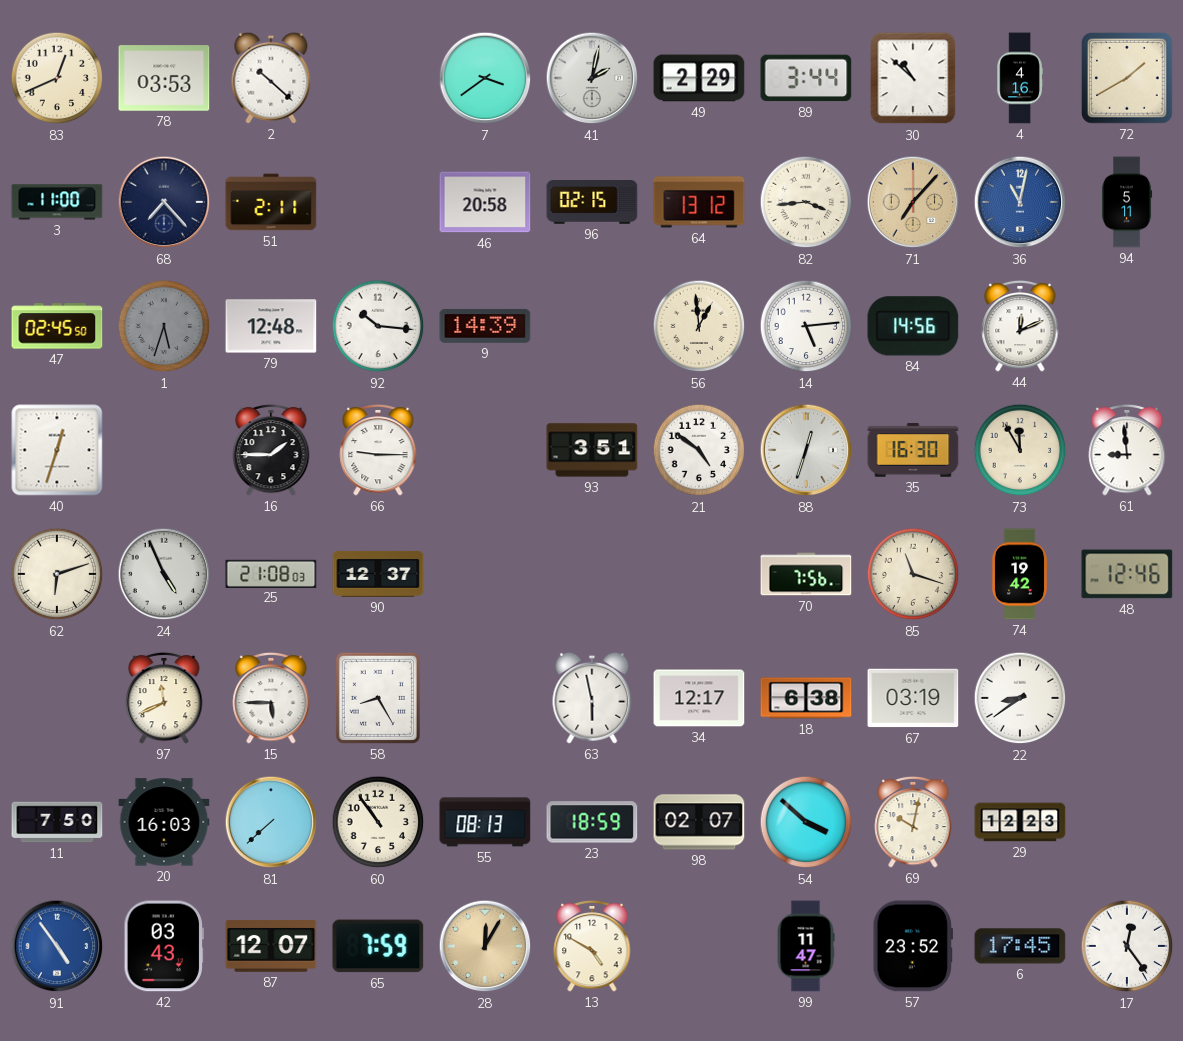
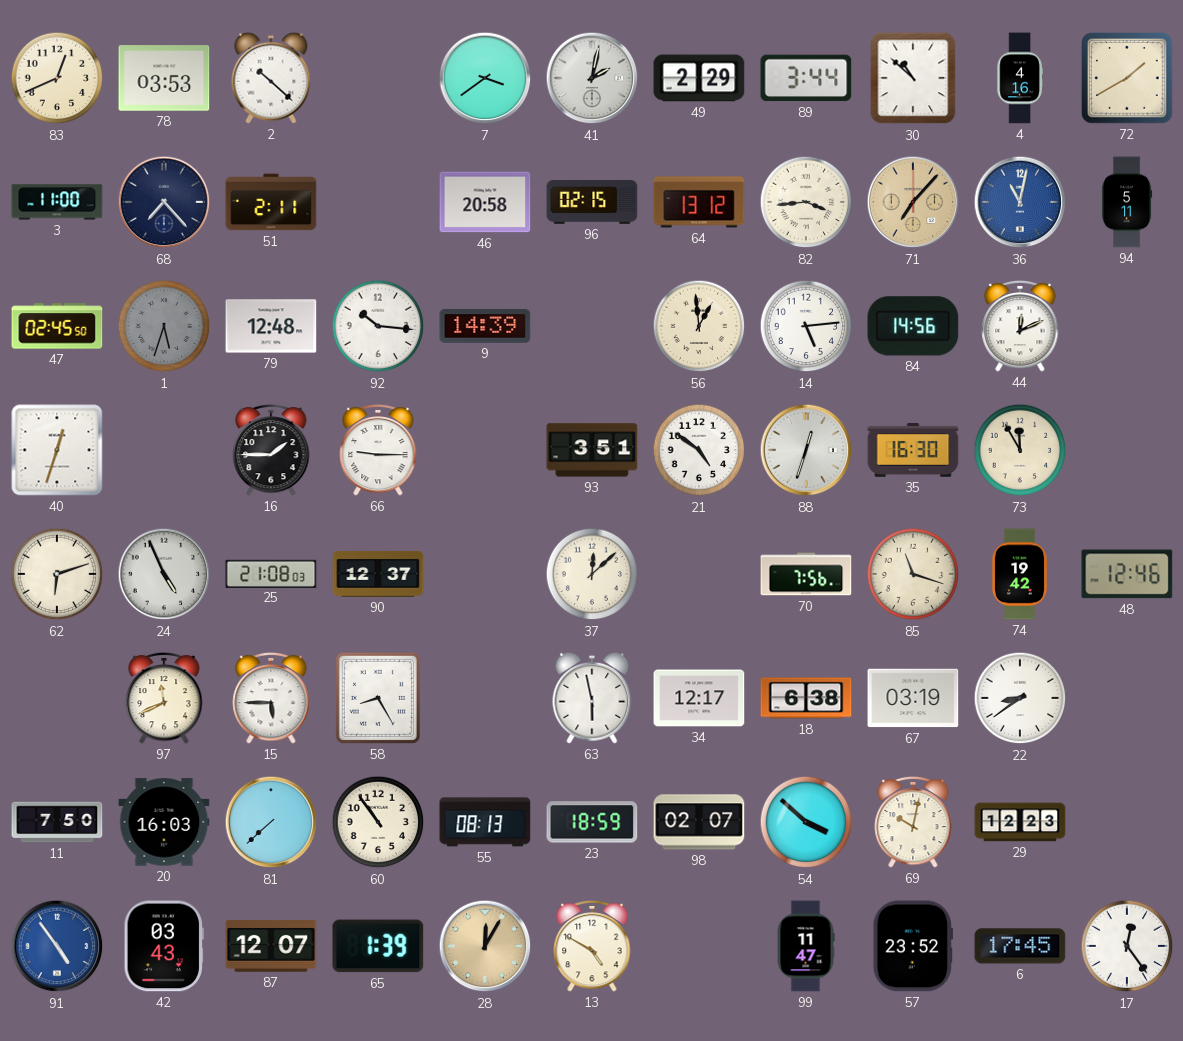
61: 8:59 -> none
37: none -> 12:08
65: 7:59 -> 1:39
